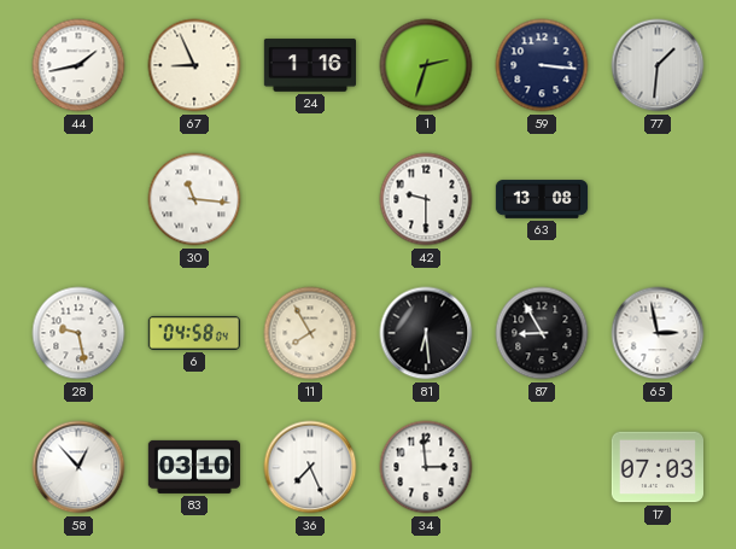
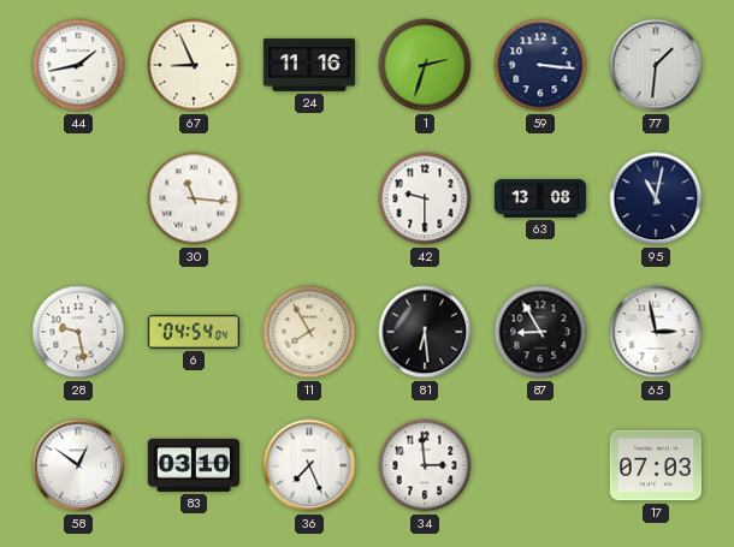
24: 1:16 -> 11:16
95: none -> 11:02
6: 04:58 -> 04:54
58: 12:53 -> 12:51
